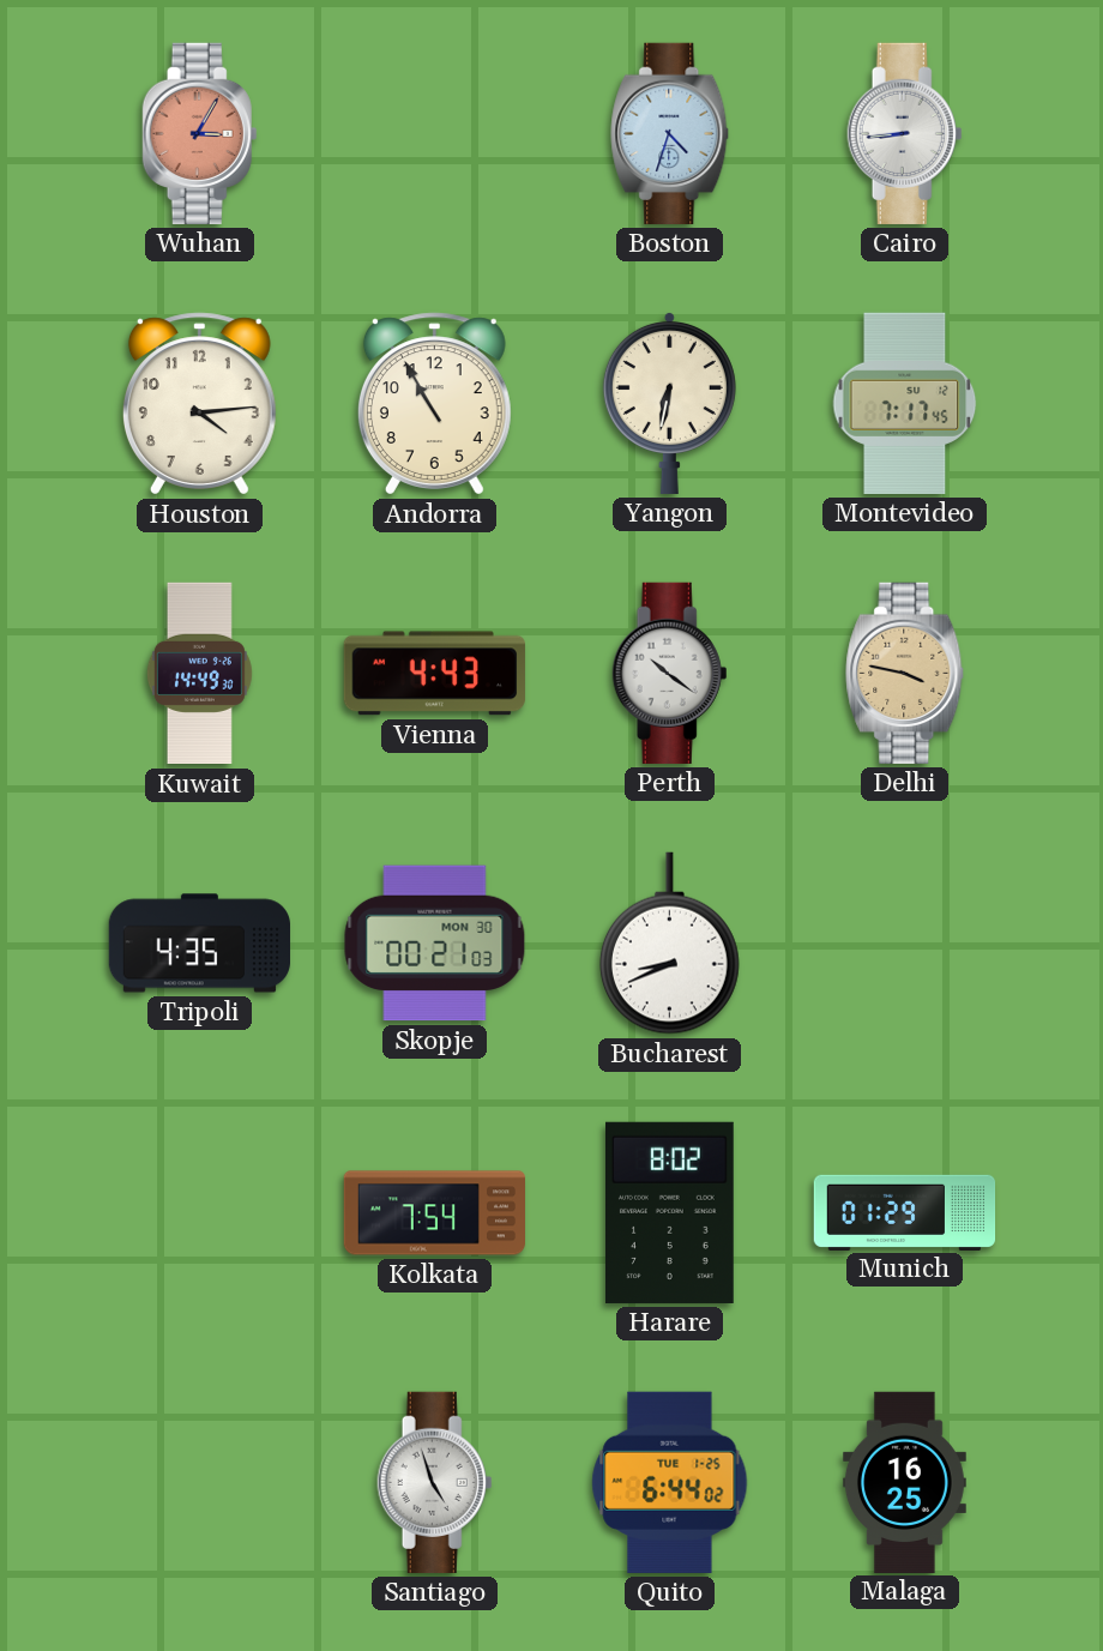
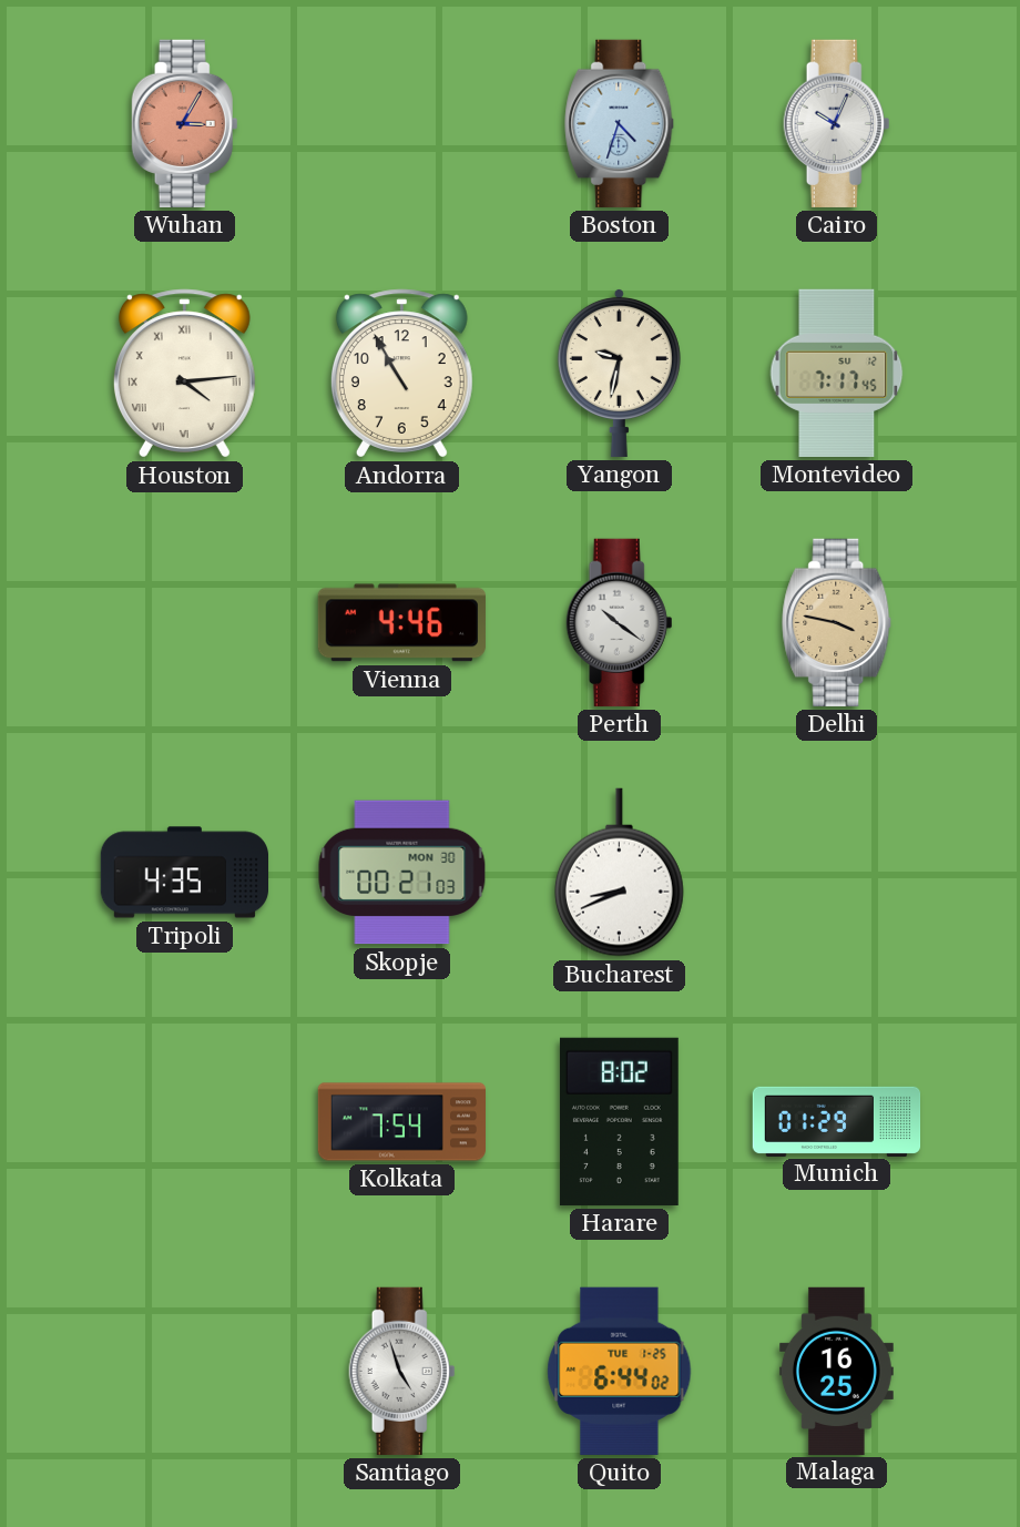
Cairo: 8:44 -> 10:04
Houston numerals: Arabic -> Roman
Yangon: 6:32 -> 9:32
Kuwait: 14:49 -> none
Vienna: 4:43 -> 4:46
